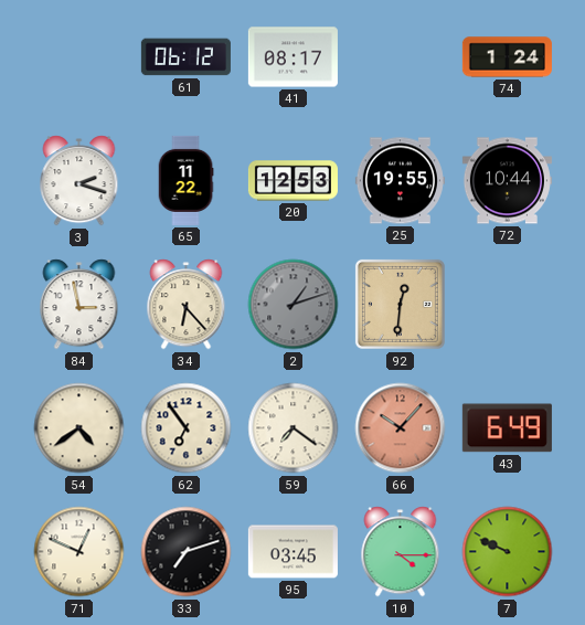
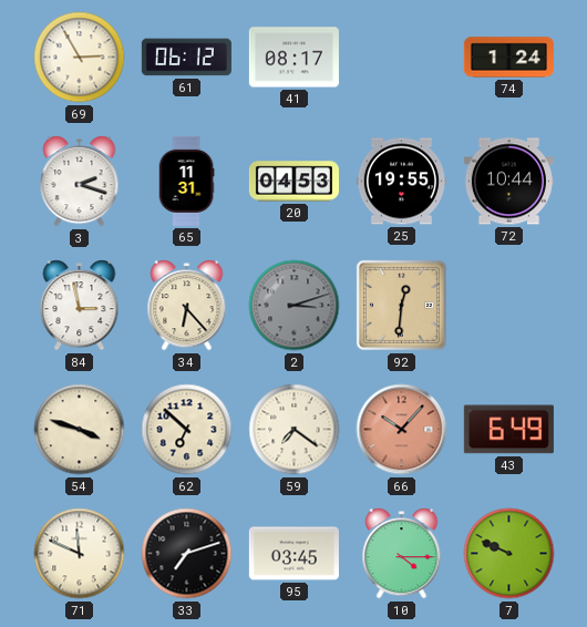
69: none -> 2:55
65: 11:22 -> 11:31
20: 12:53 -> 04:53
2: 1:12 -> 3:12
54: 4:39 -> 3:48
62: 6:54 -> 6:52
71: 12:49 -> 11:49
